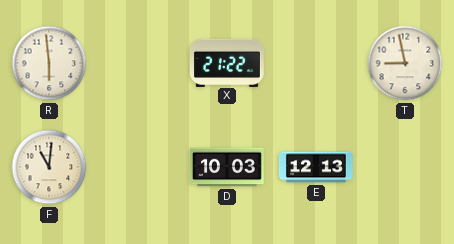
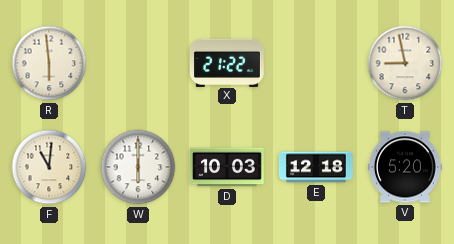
W: none -> 6:00
E: 12:13 -> 12:18
V: none -> 5:20
